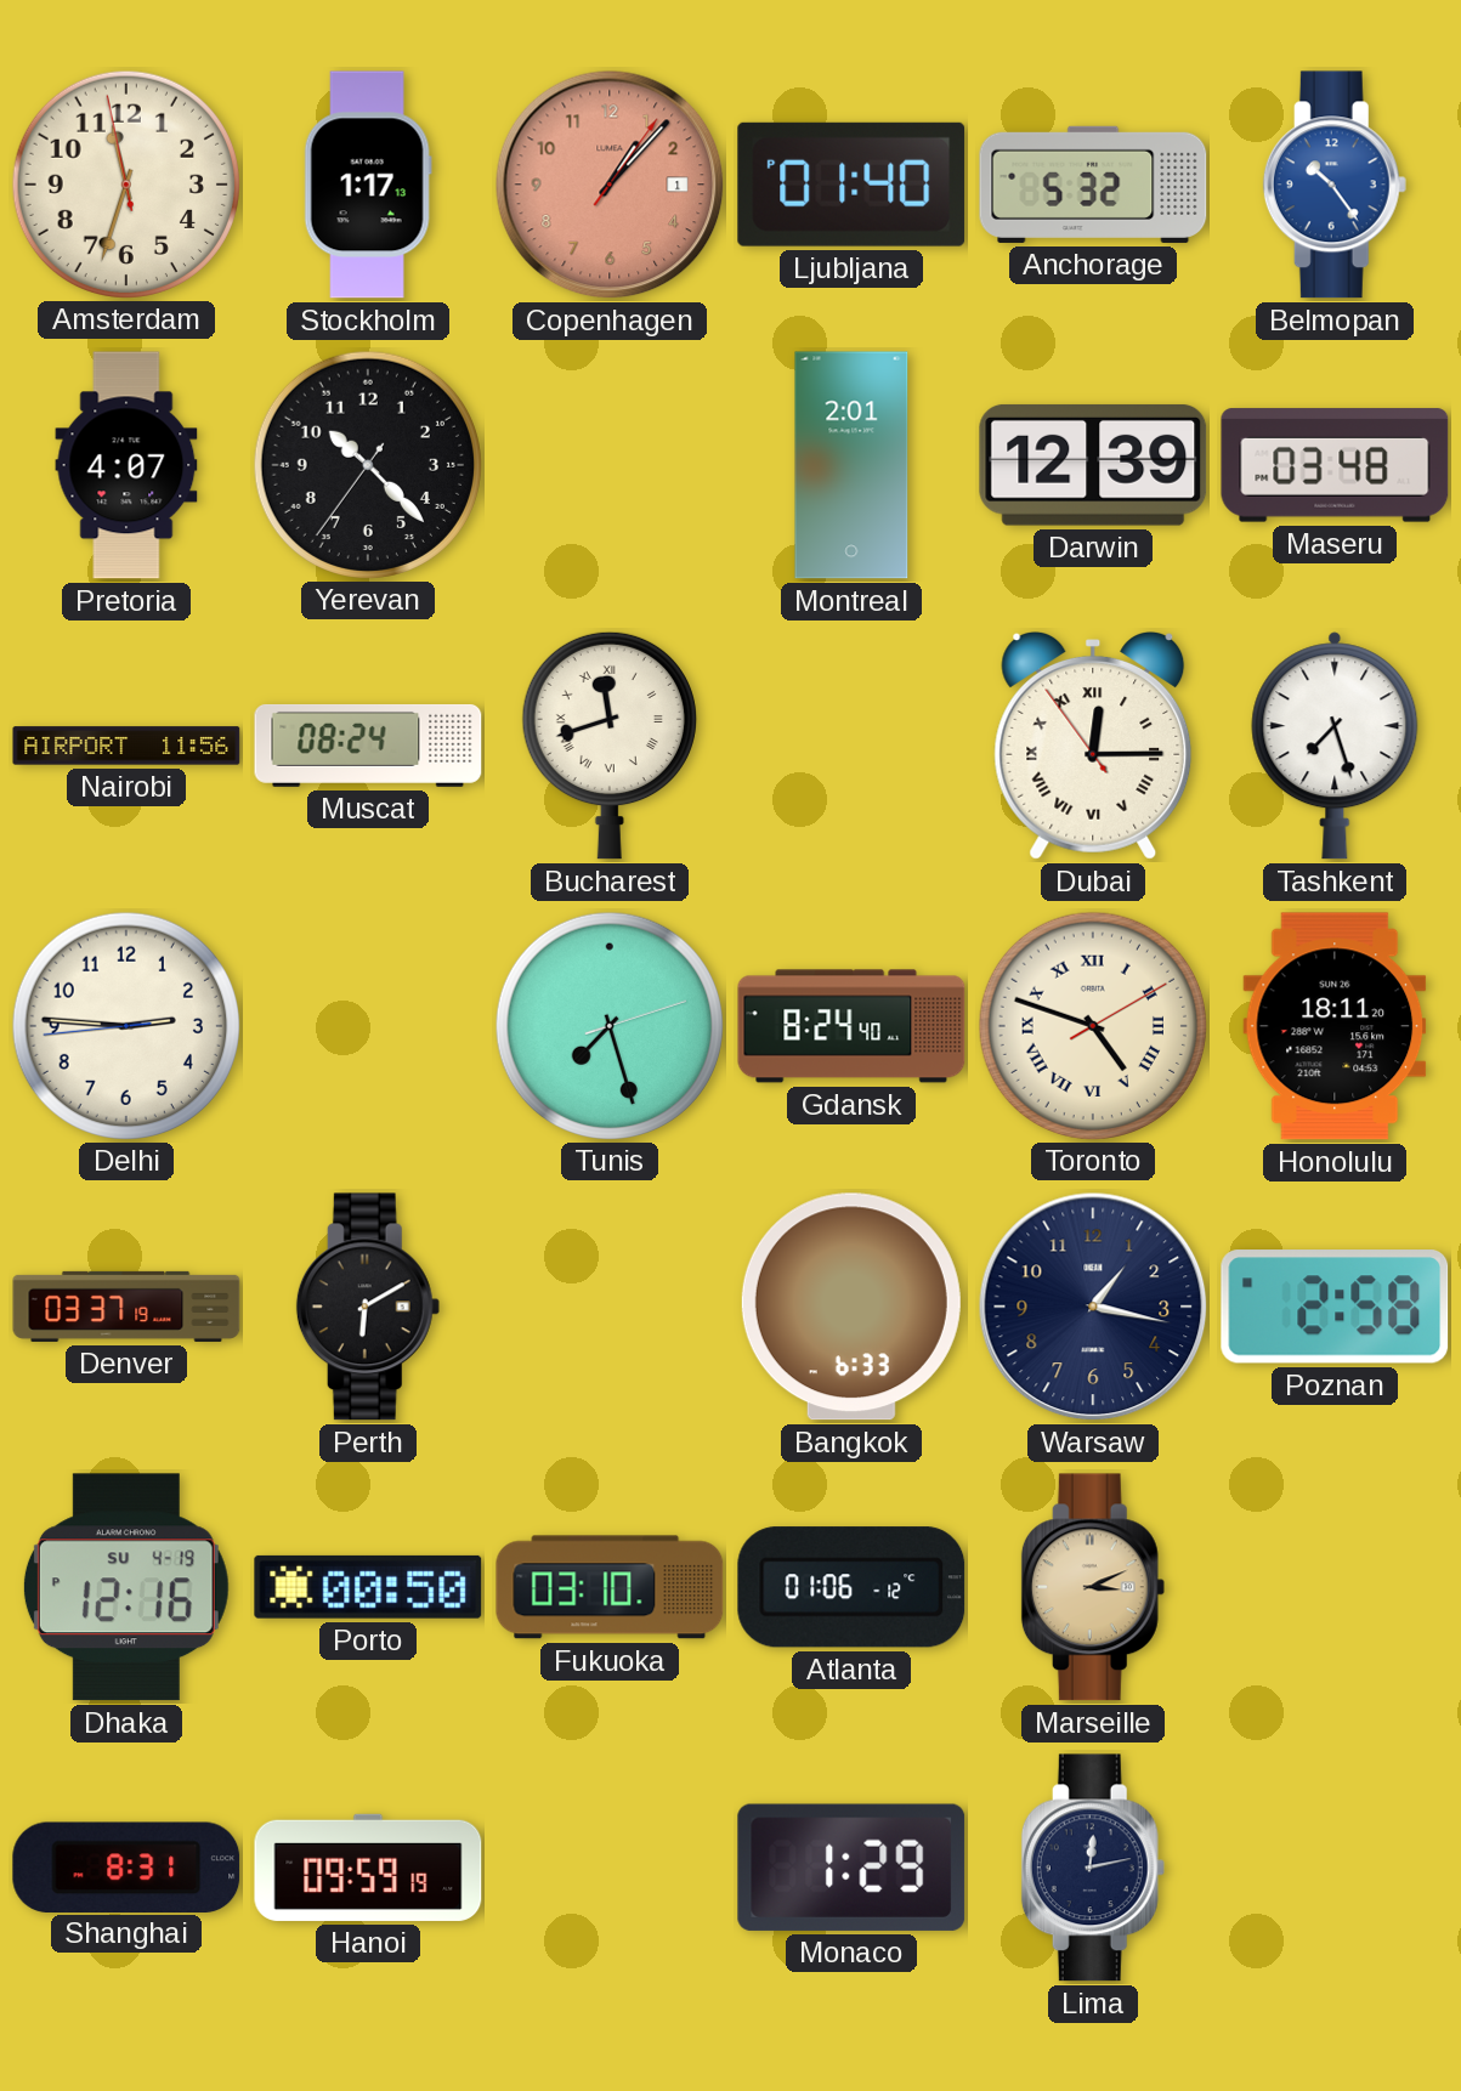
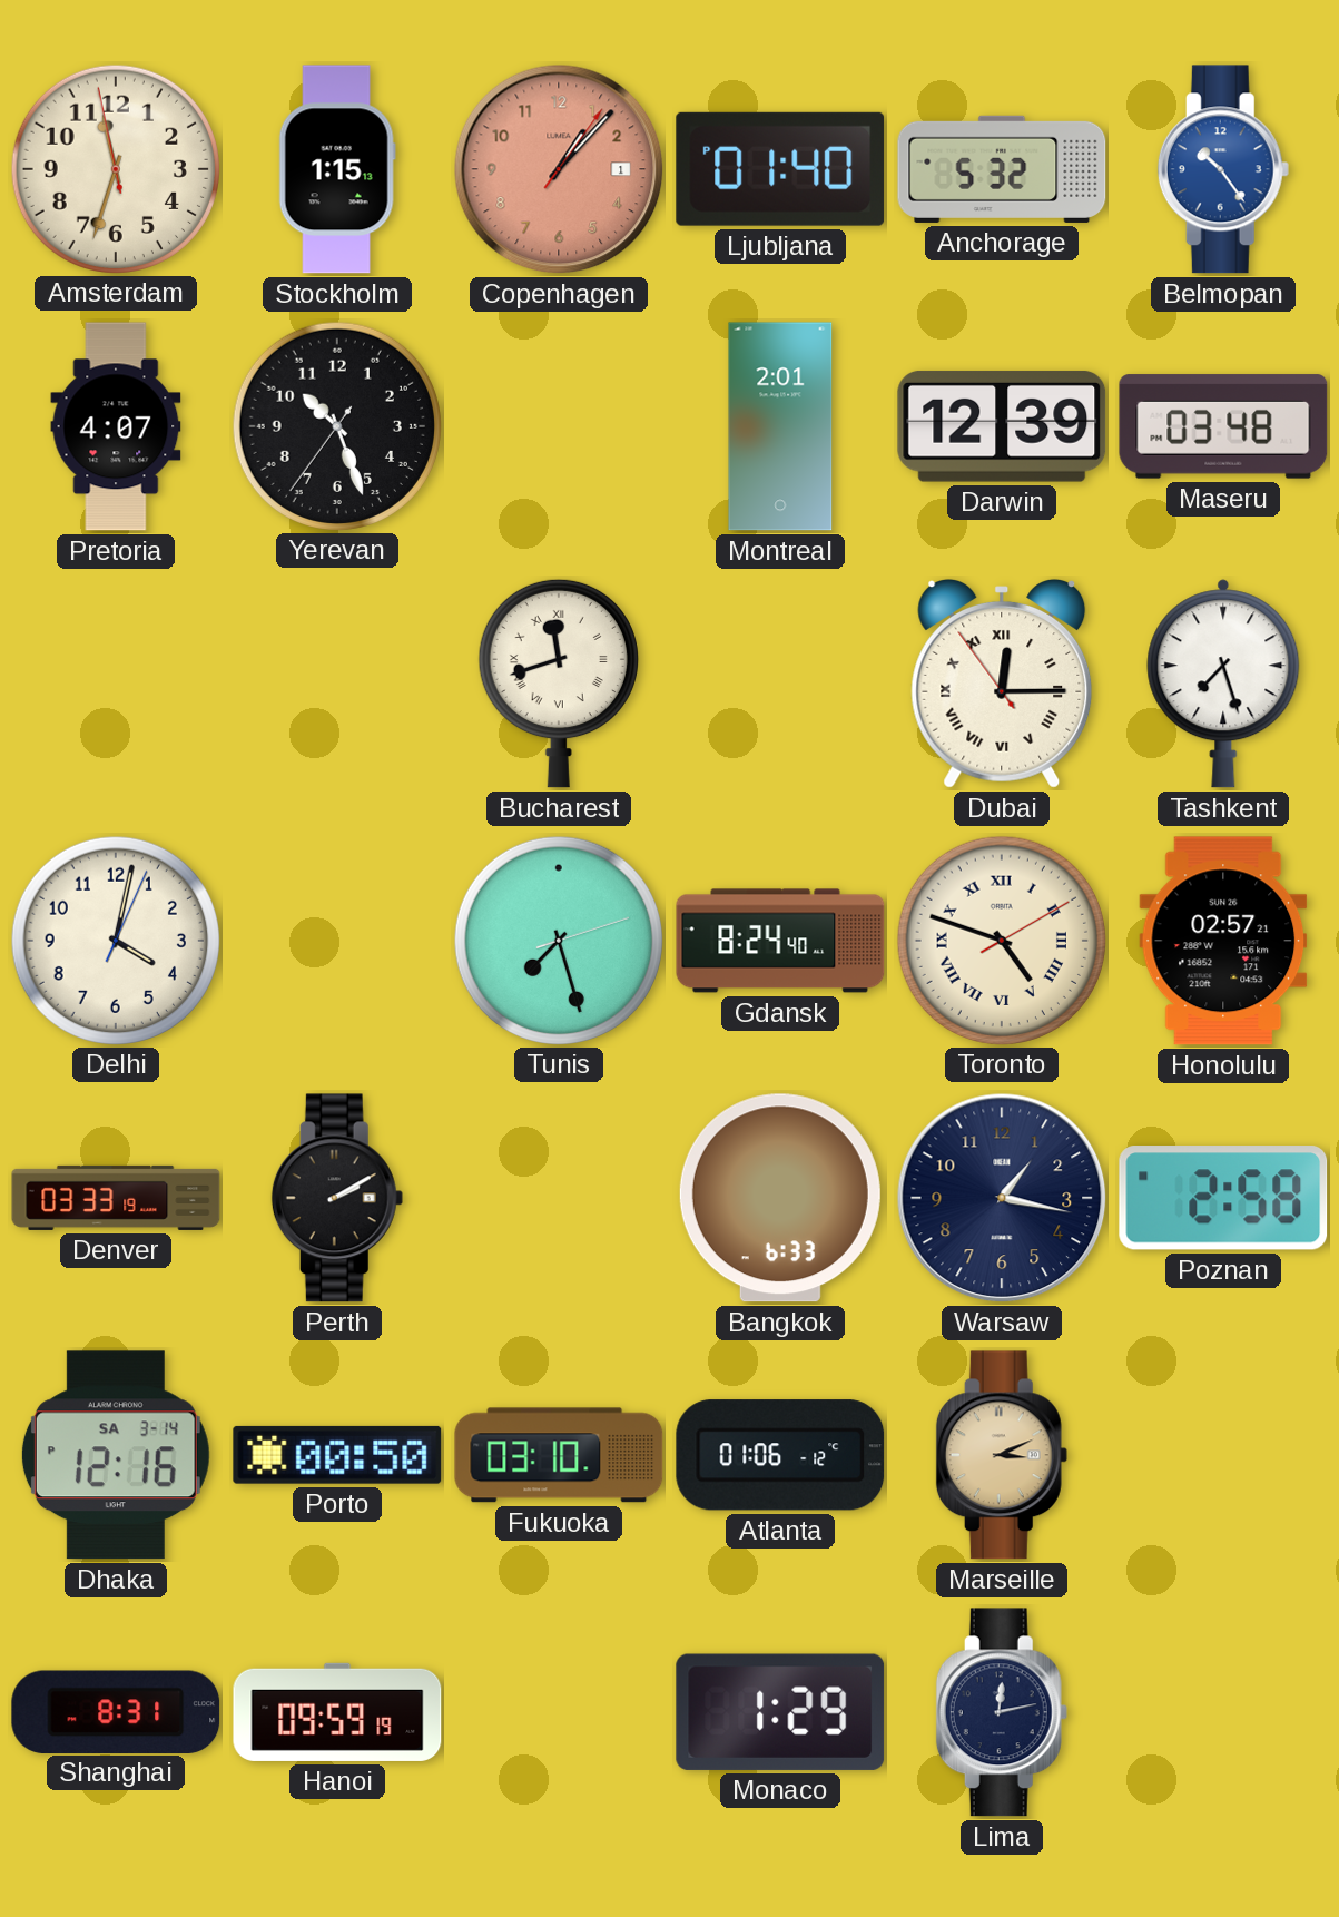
Stockholm: 1:17 -> 1:15
Yerevan: 10:22 -> 10:26
Nairobi: 11:56 -> none
Muscat: 08:24 -> none
Delhi: 2:45 -> 4:02
Honolulu: 18:11 -> 02:57
Denver: 03:37 -> 03:33
Perth: 6:10 -> 2:10
Dhaka date: SU 4-19 -> SA 3-14
